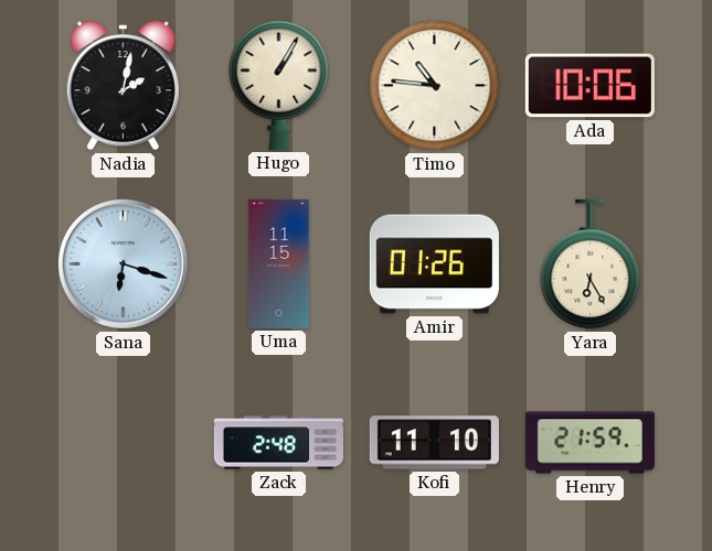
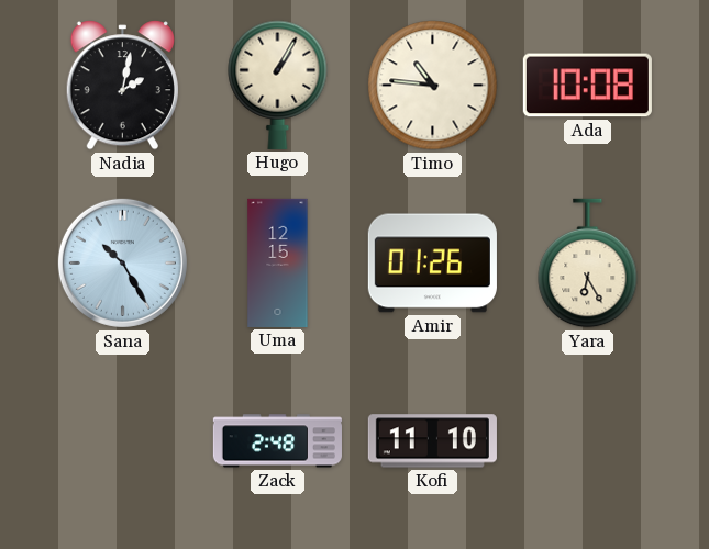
Ada: 10:06 -> 10:08
Sana: 6:18 -> 10:25
Uma: 11:15 -> 12:15
Henry: 21:59 -> none
